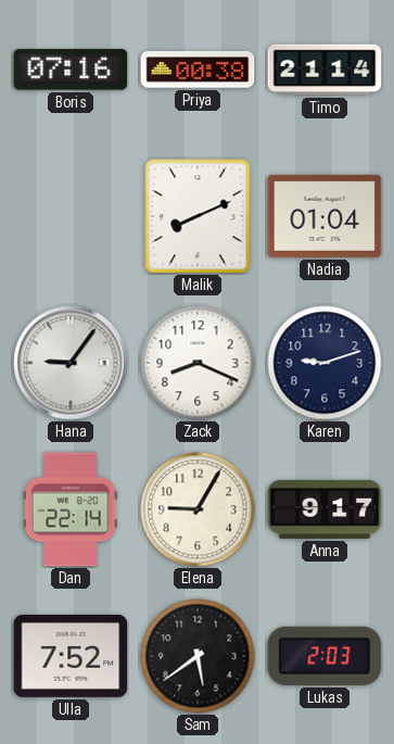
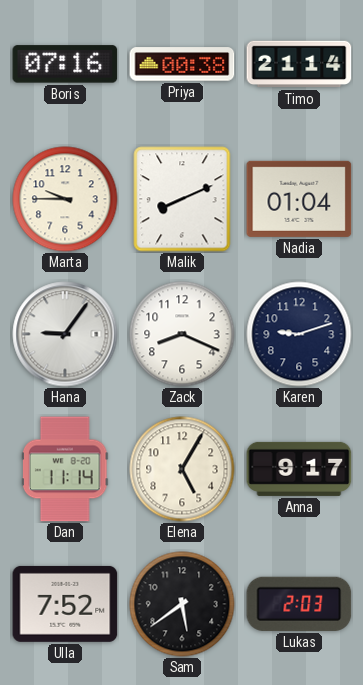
Marta: none -> 9:45
Dan: 22:14 -> 11:14
Elena: 9:05 -> 5:05
